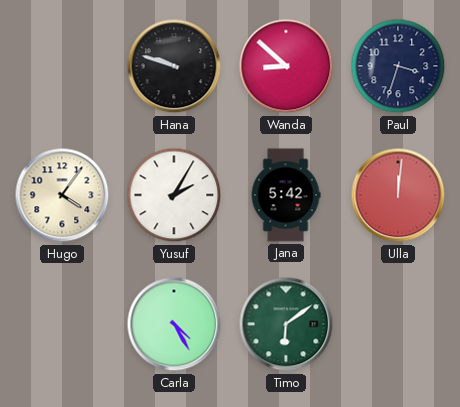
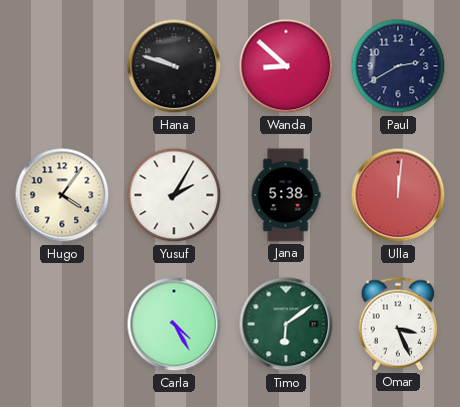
Paul: 3:33 -> 2:40
Jana: 5:42 -> 5:38
Omar: none -> 3:26
